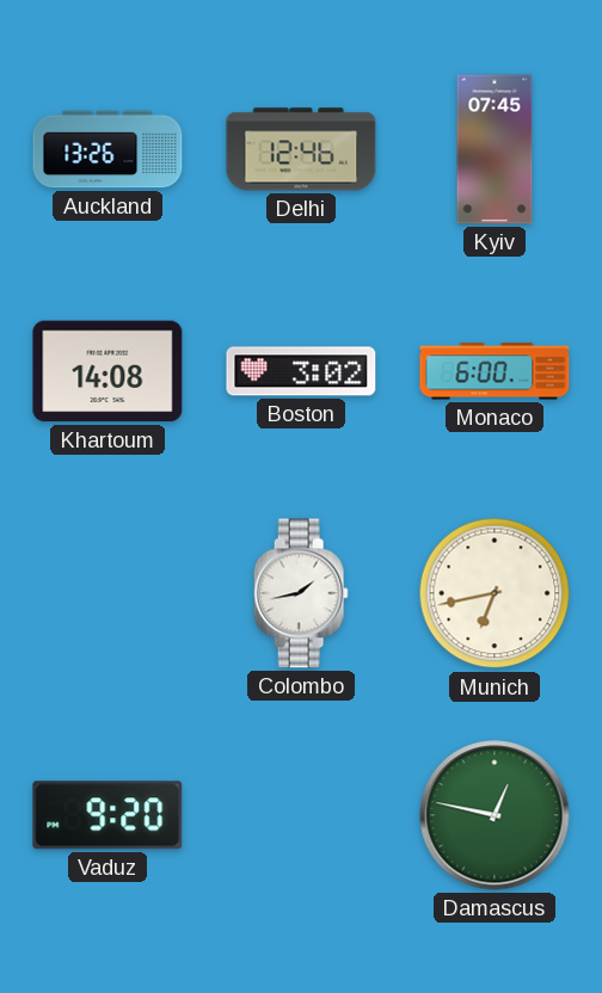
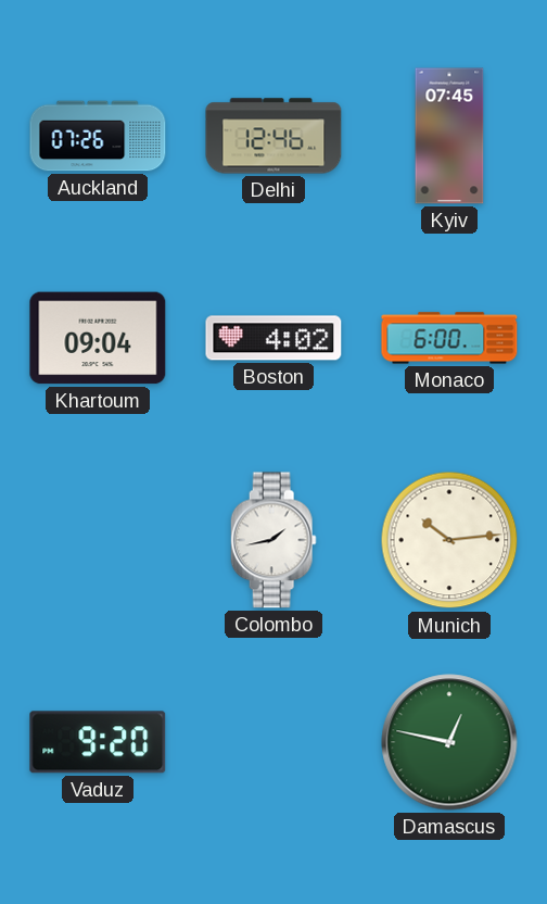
Auckland: 13:26 -> 07:26
Khartoum: 14:08 -> 09:04
Boston: 3:02 -> 4:02
Munich: 6:43 -> 10:14
